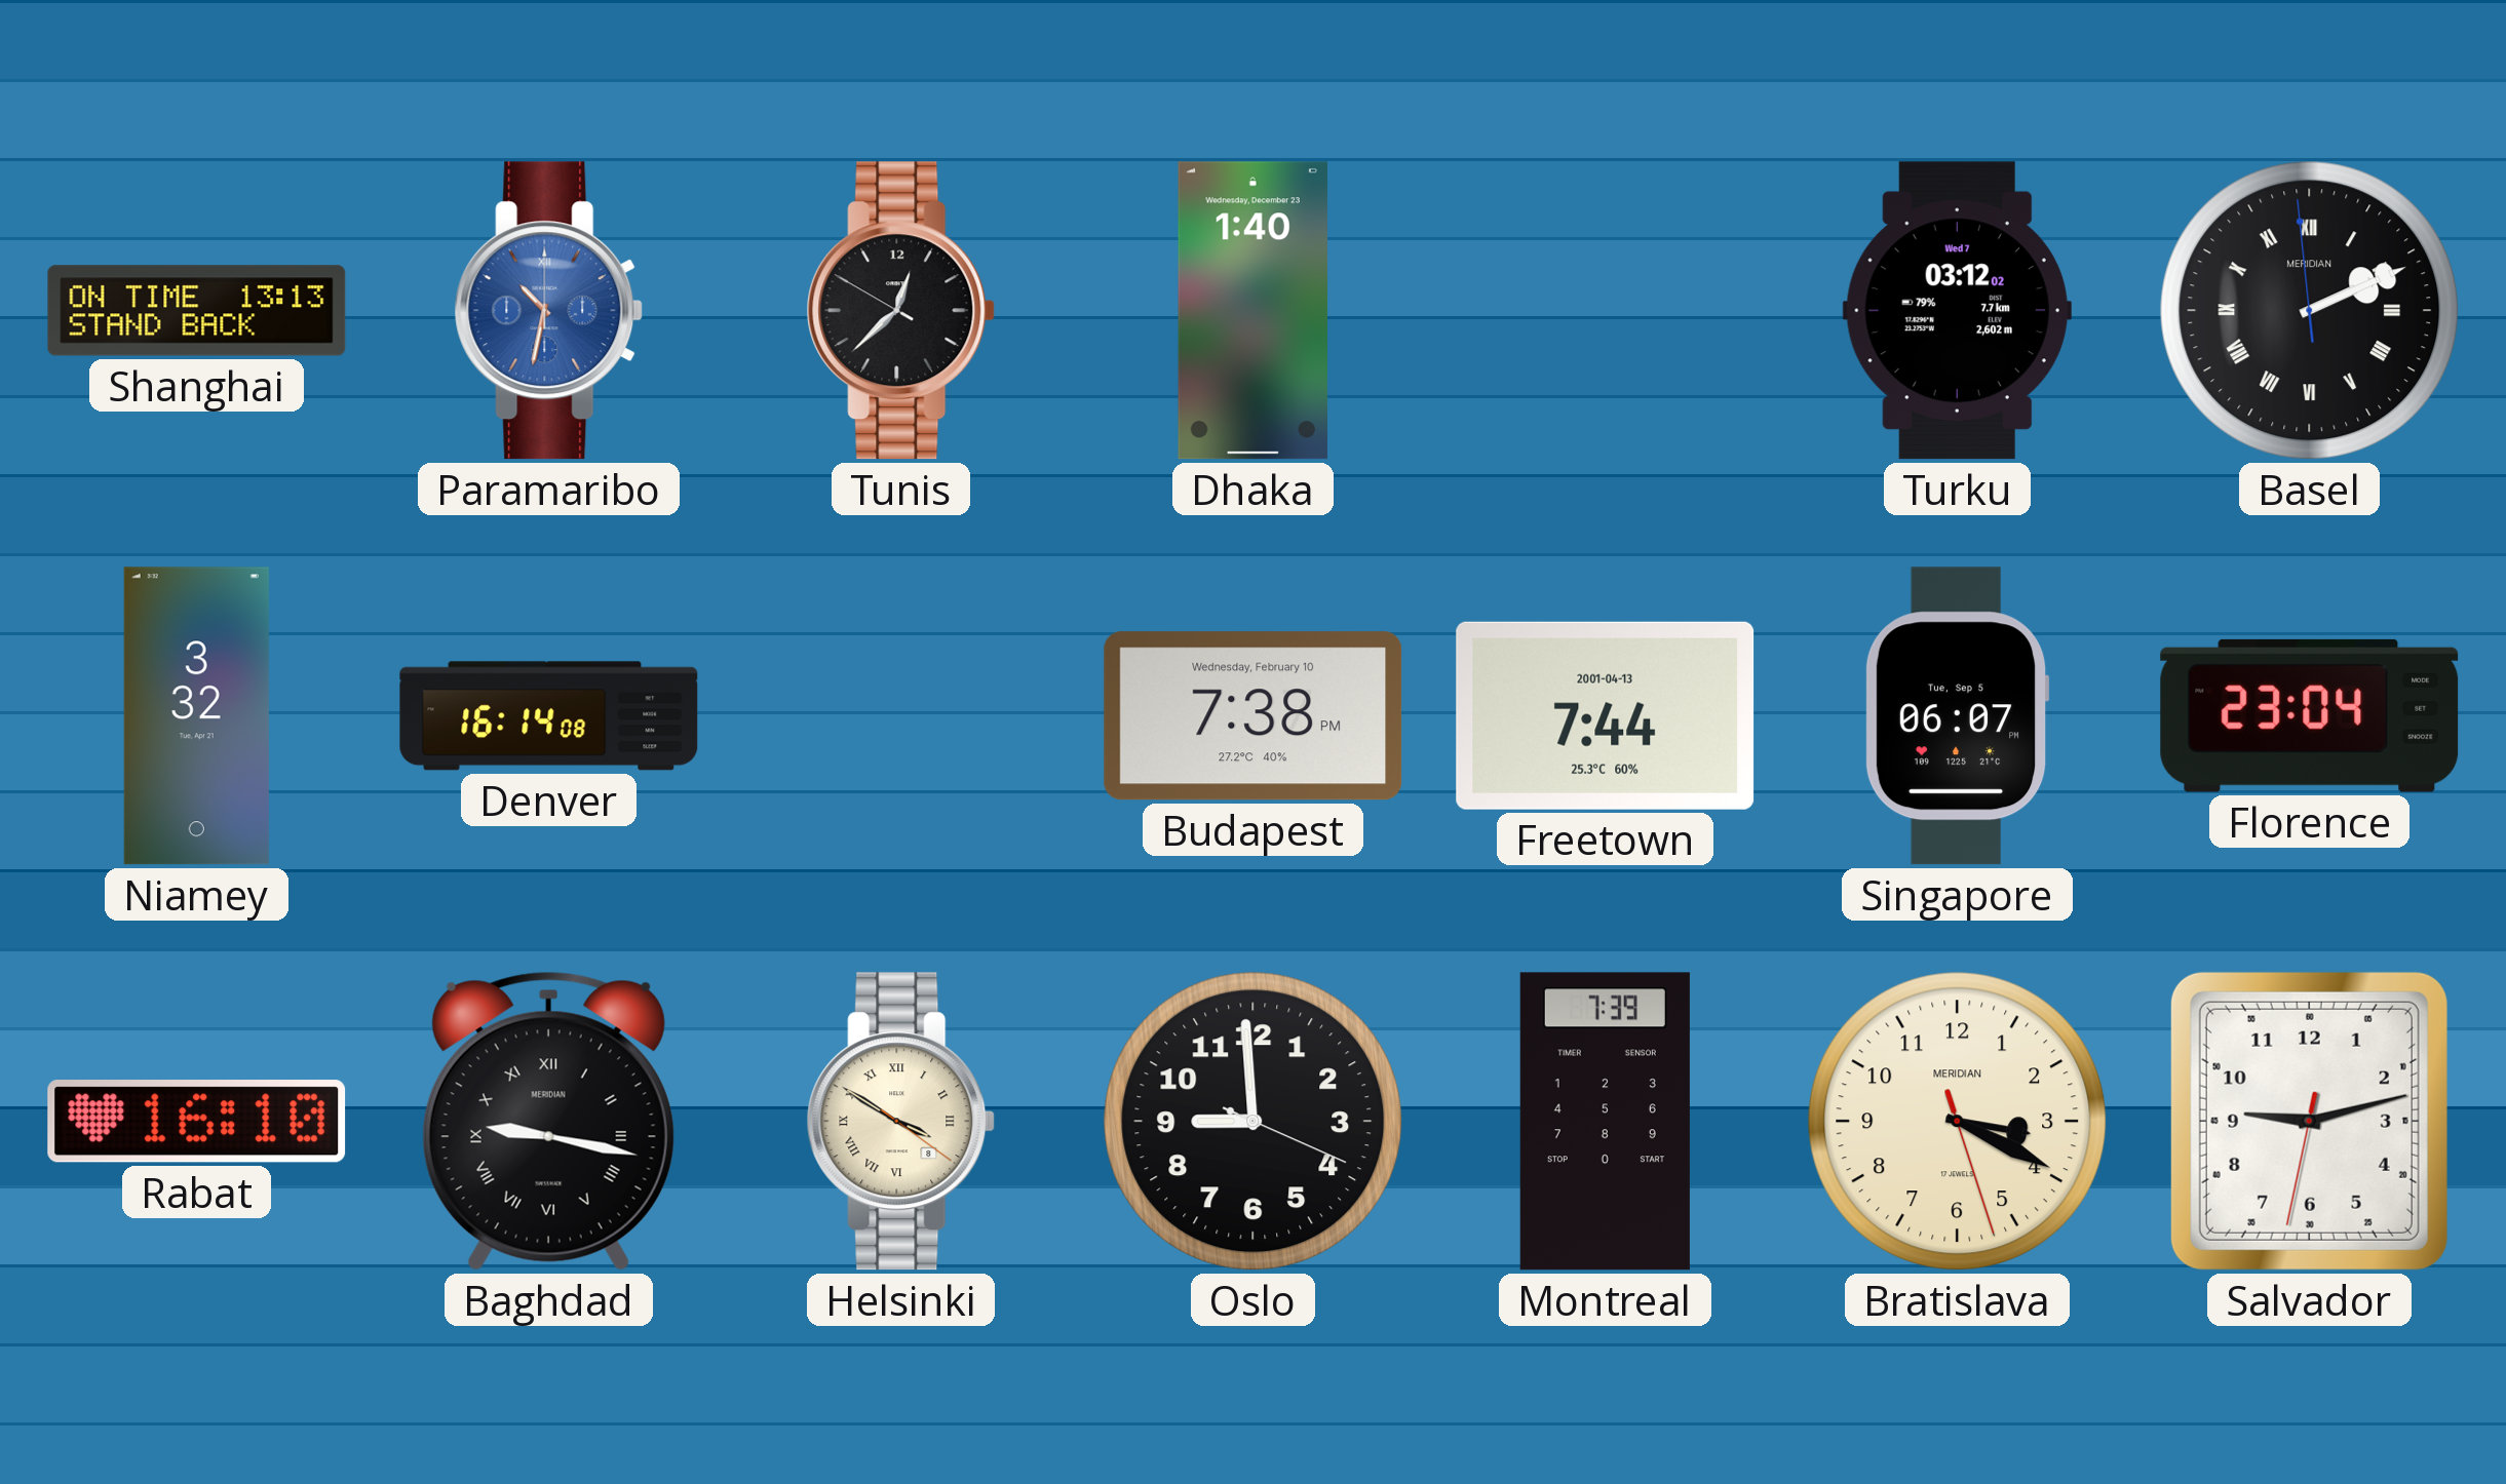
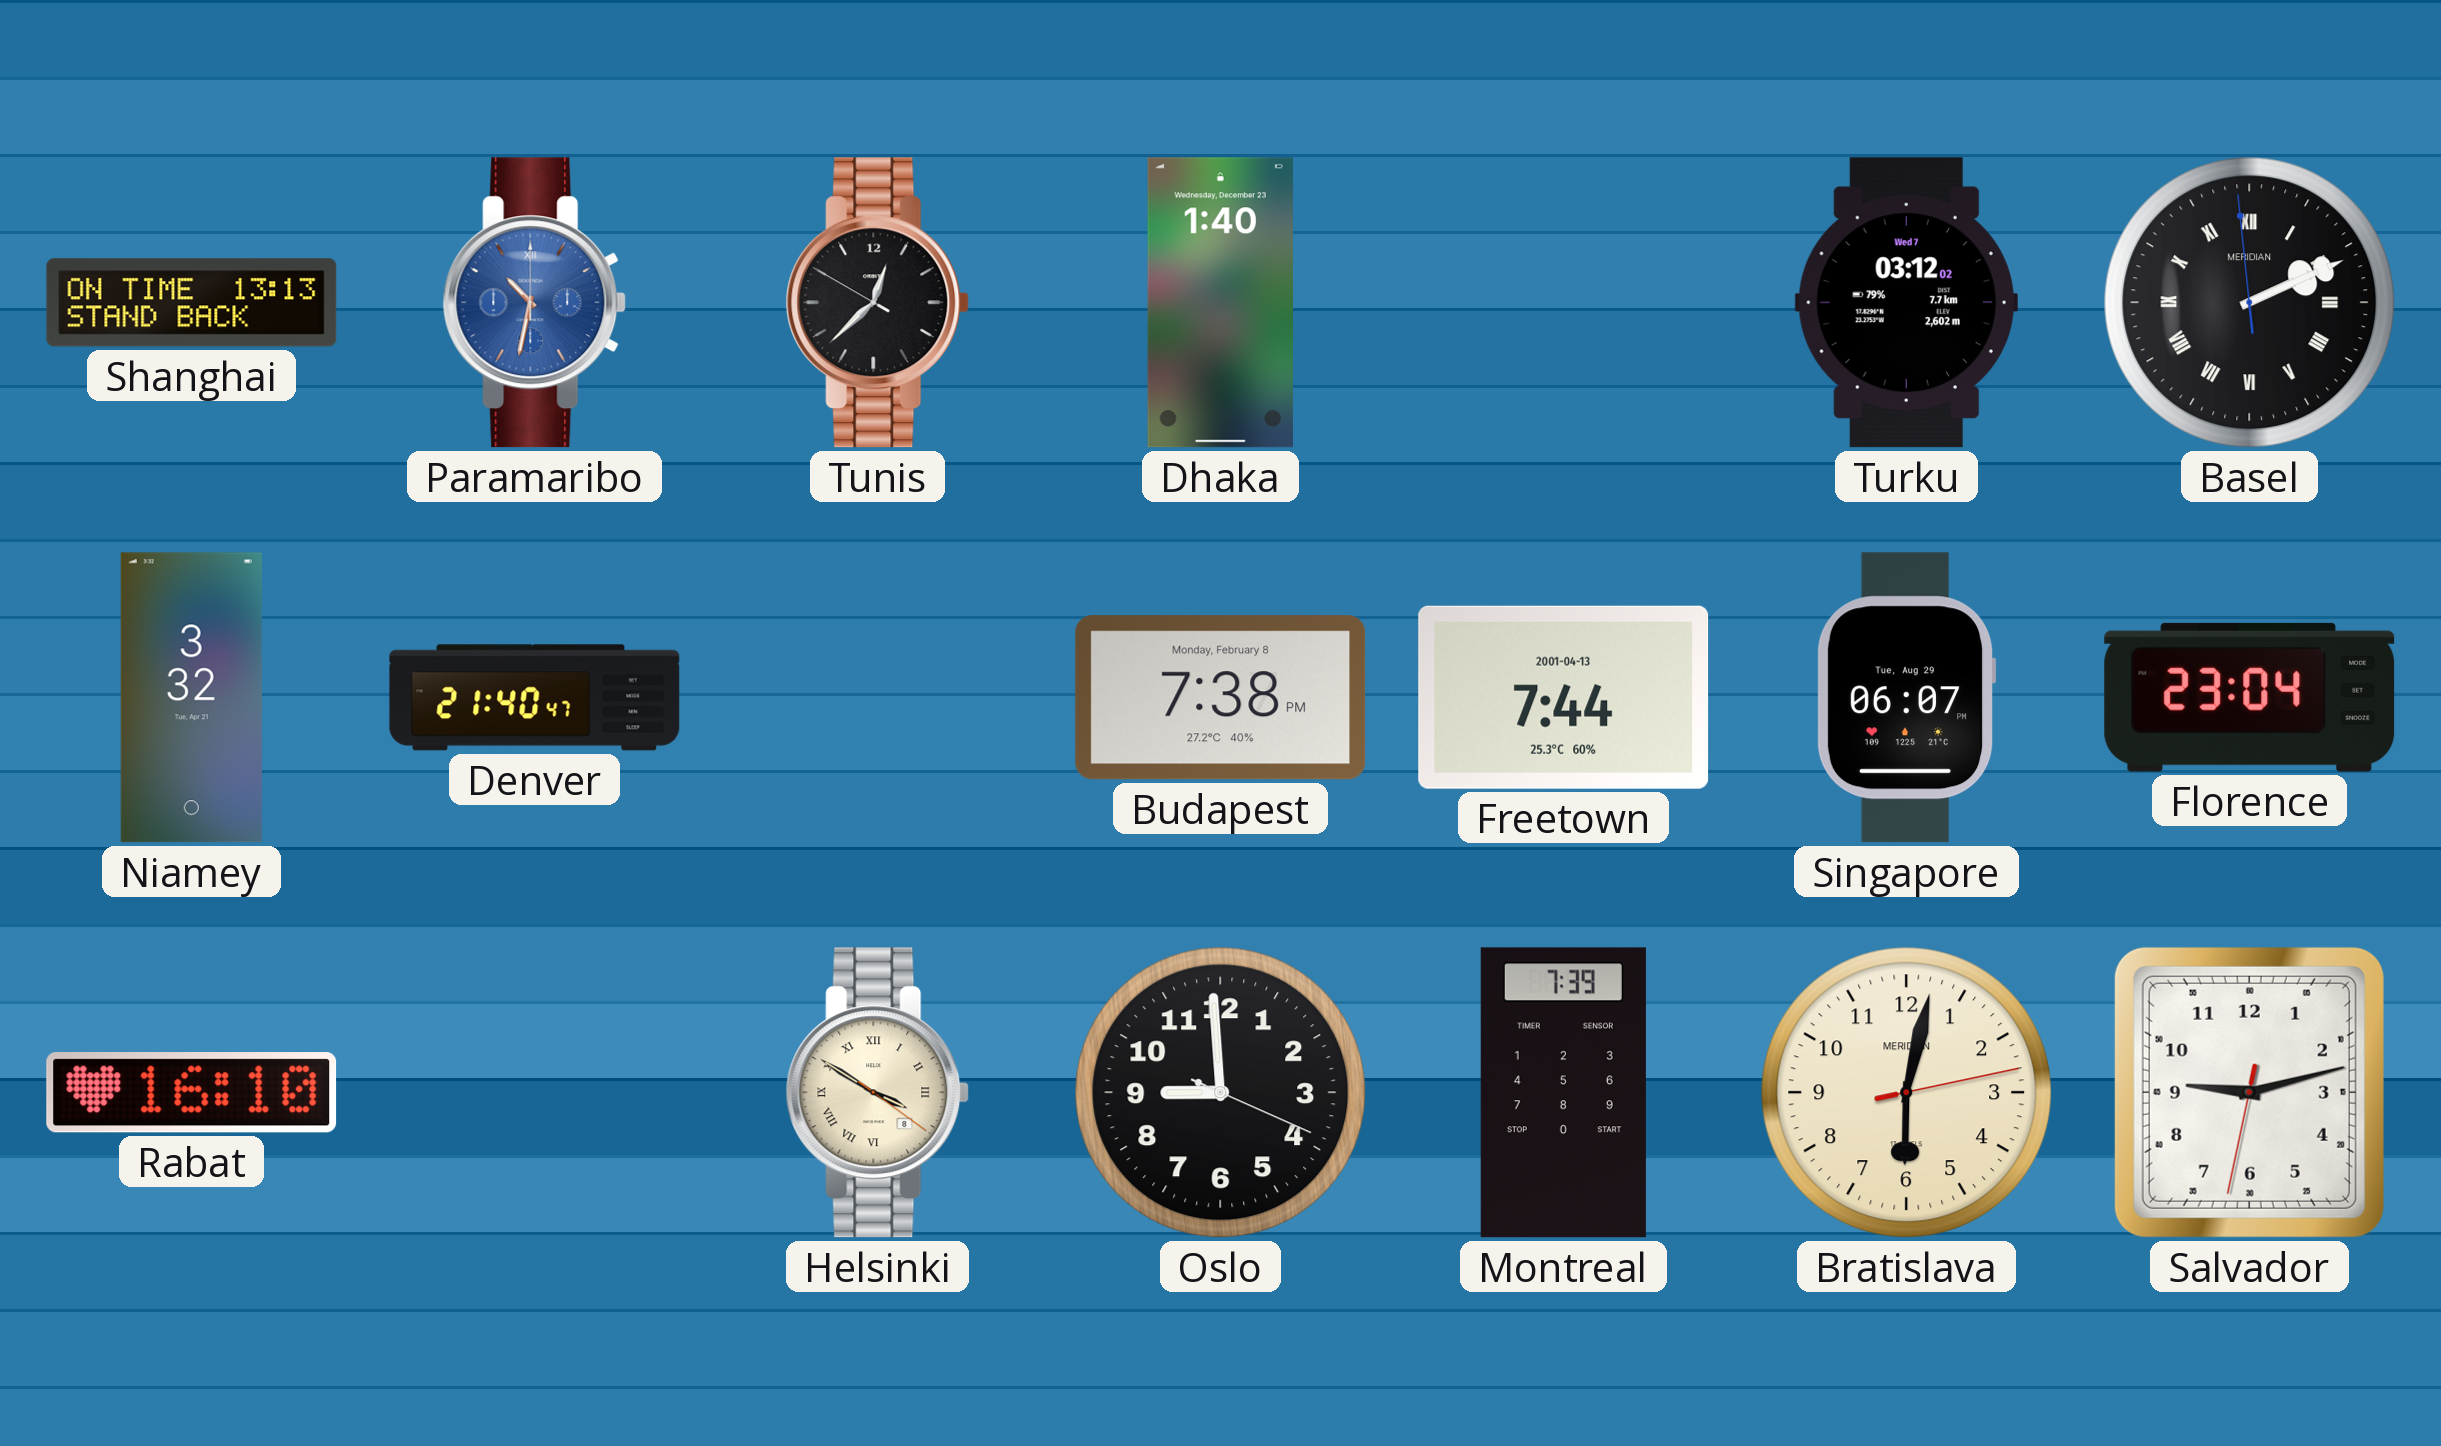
Denver: 16:14 -> 21:40
Budapest date: Wednesday, February 10 -> Monday, February 8
Singapore date: Tue, Sep 5 -> Tue, Aug 29
Baghdad: 9:17 -> none
Bratislava: 3:19 -> 6:02
